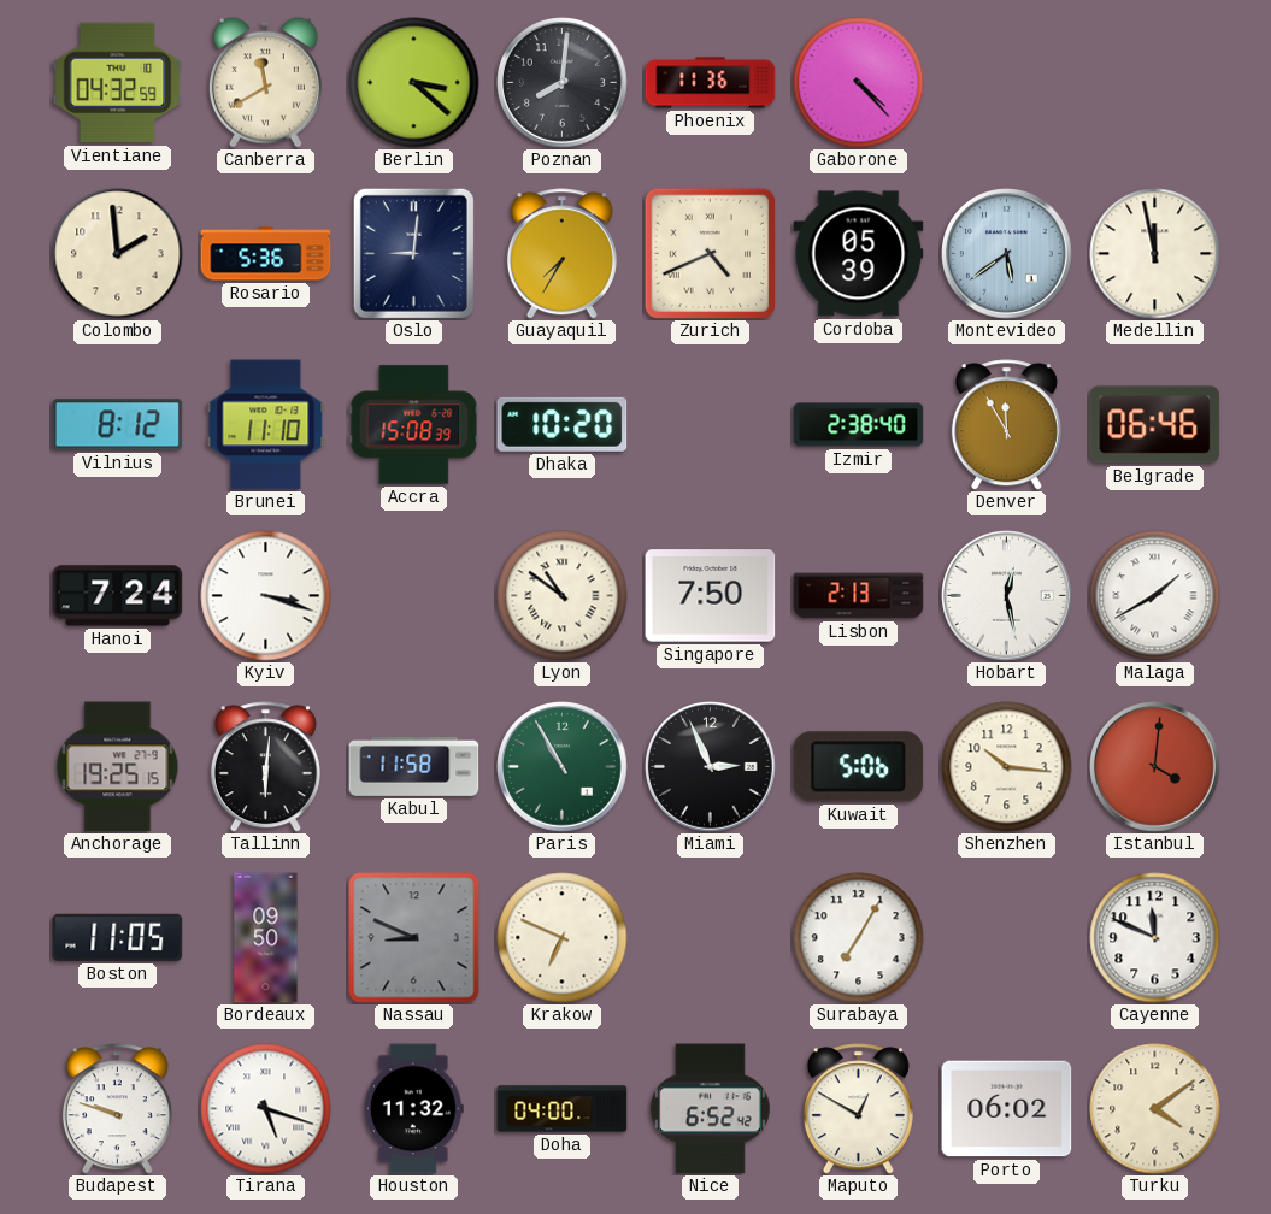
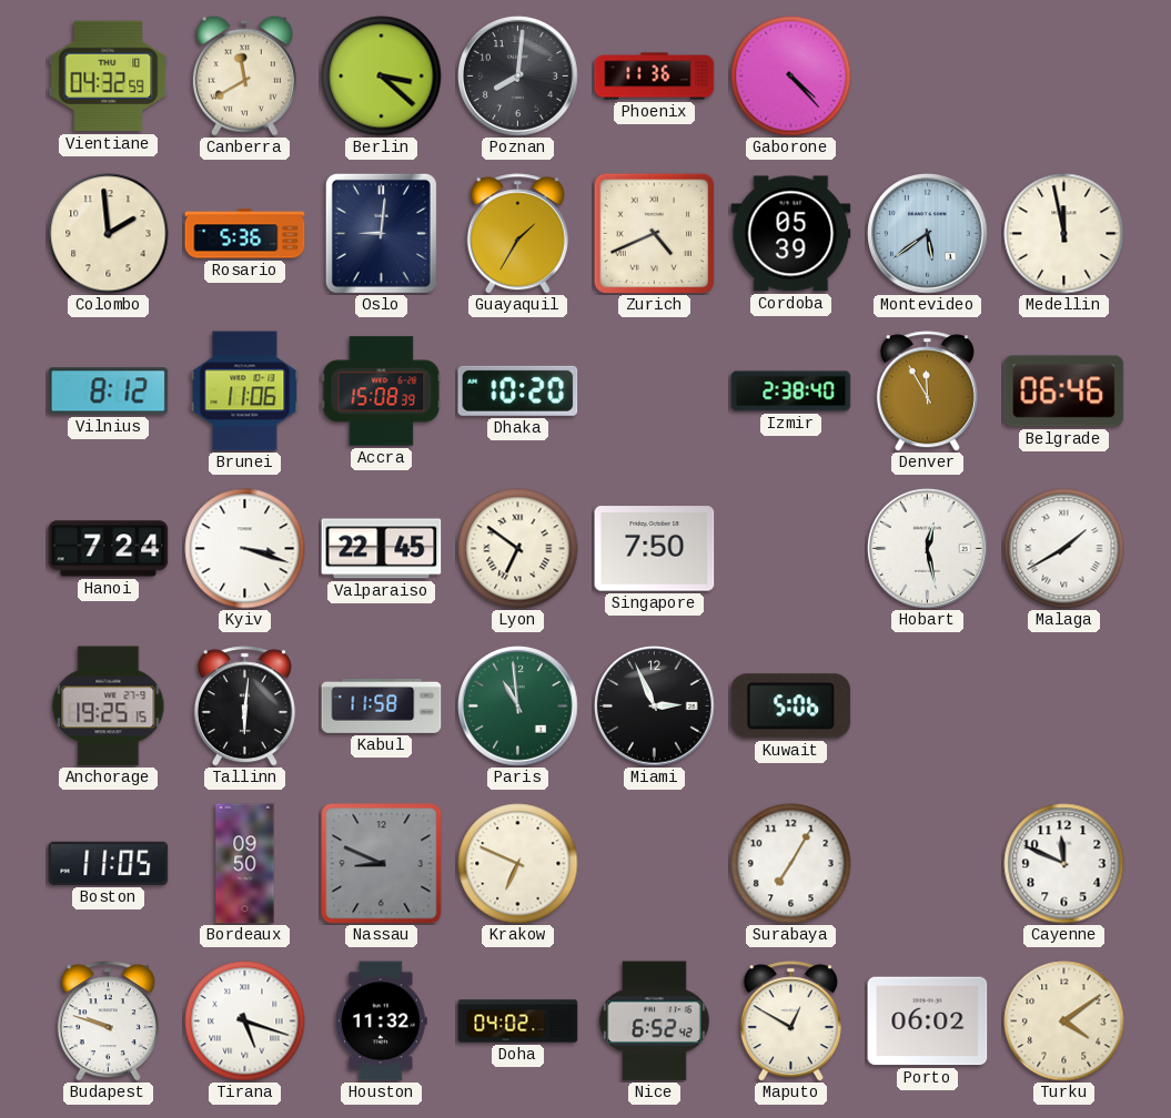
Guayaquil: 7:35 -> 1:35
Brunei: 11:10 -> 11:06
Valparaiso: none -> 22:45
Lyon: 10:51 -> 6:51
Lisbon: 2:13 -> none
Paris: 10:55 -> 10:59
Shenzhen: 10:16 -> none
Istanbul: 4:01 -> none
Doha: 04:00 -> 04:02
